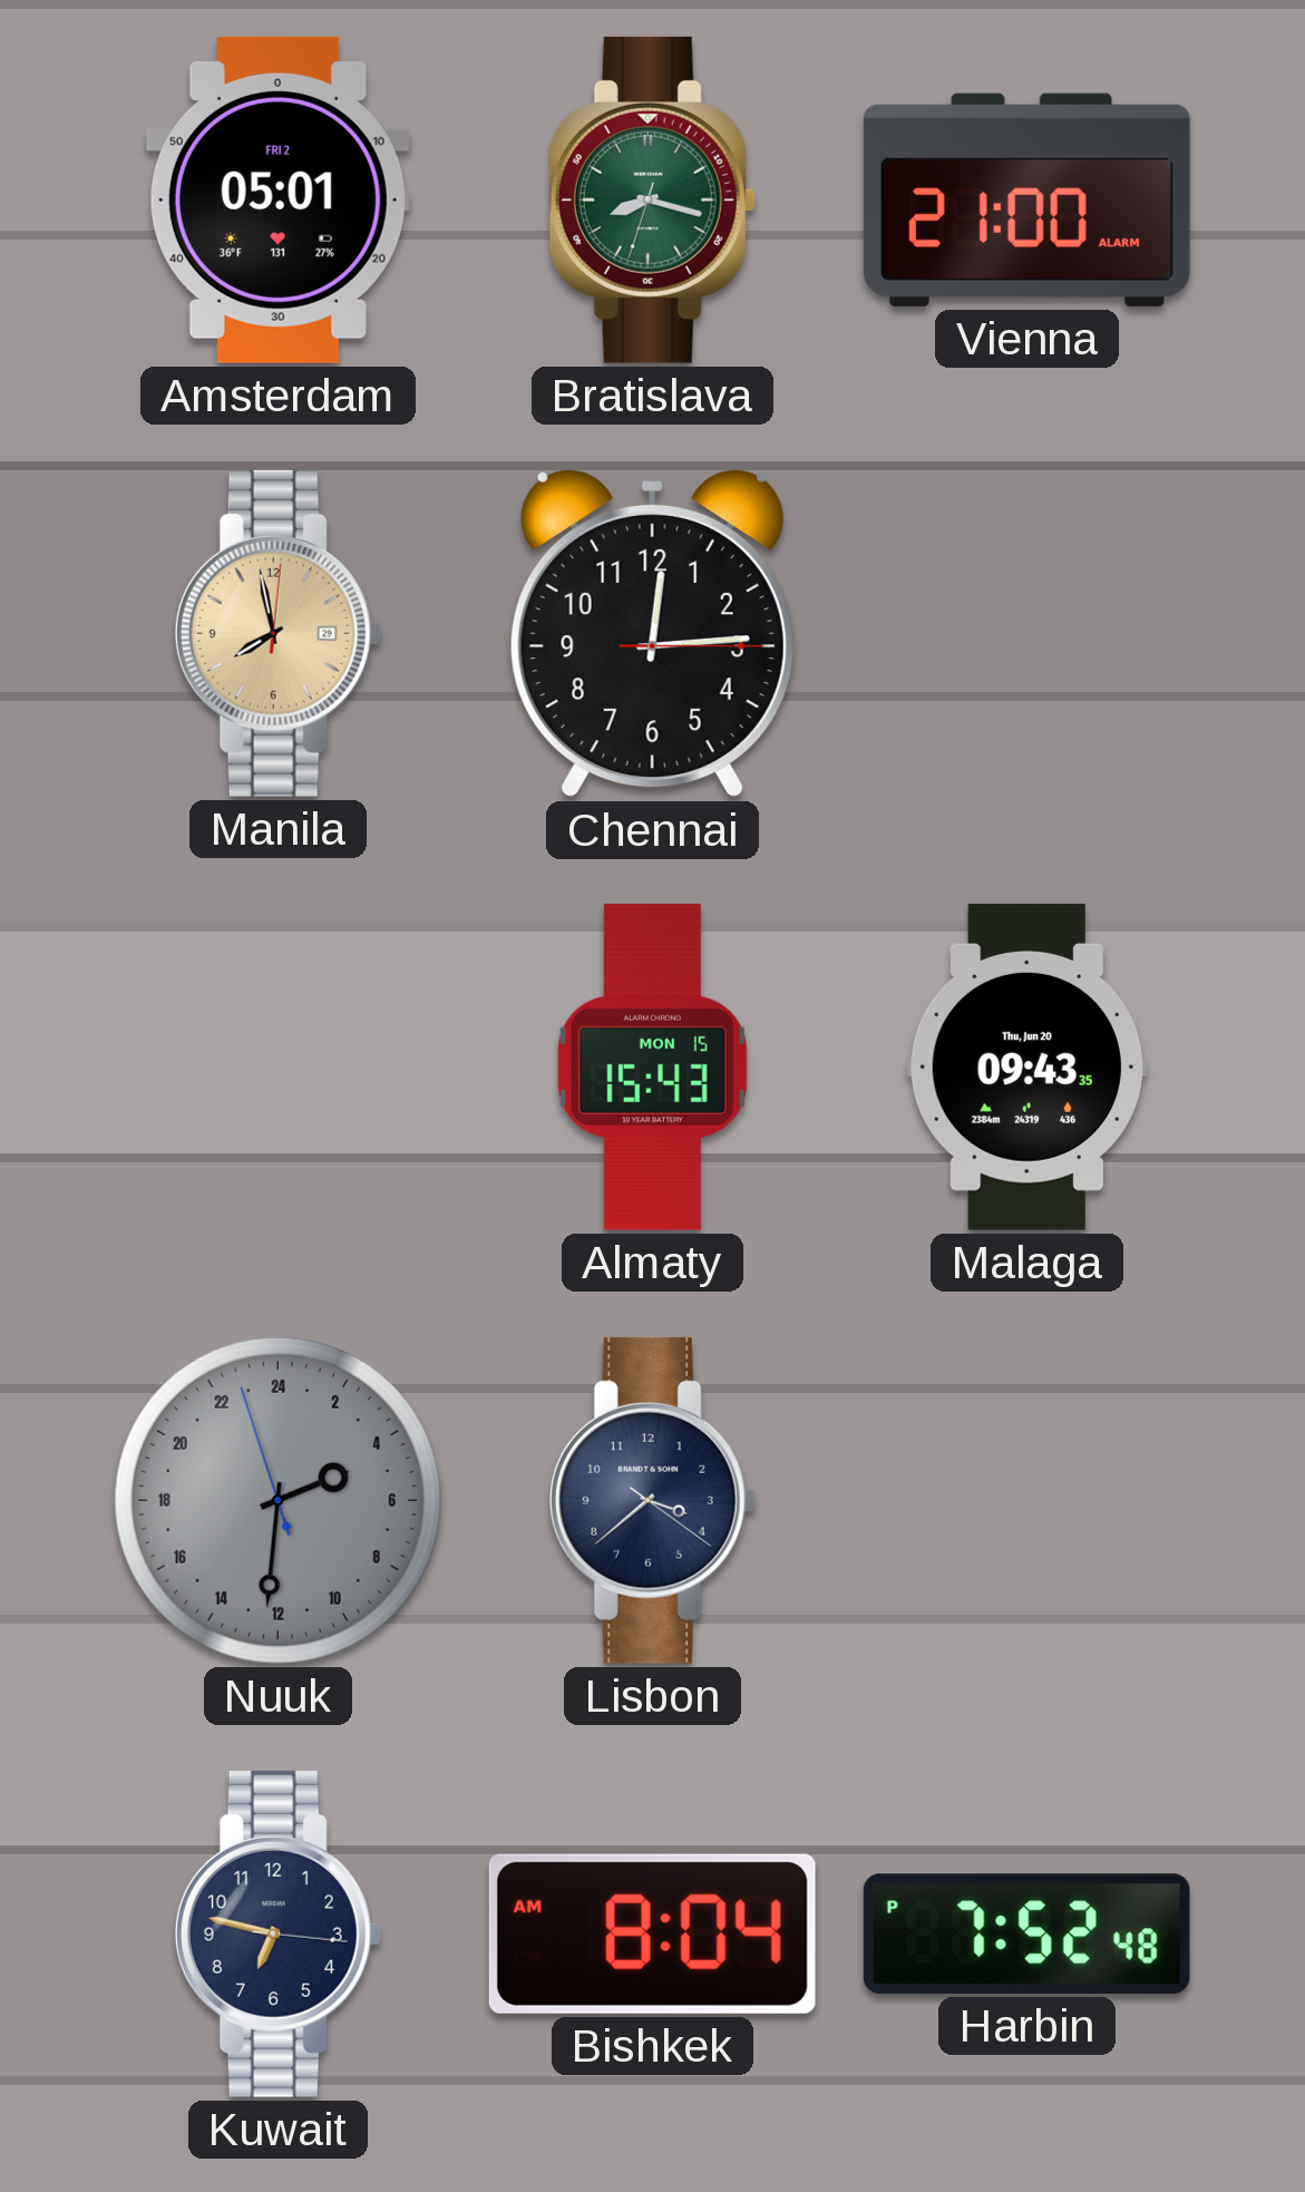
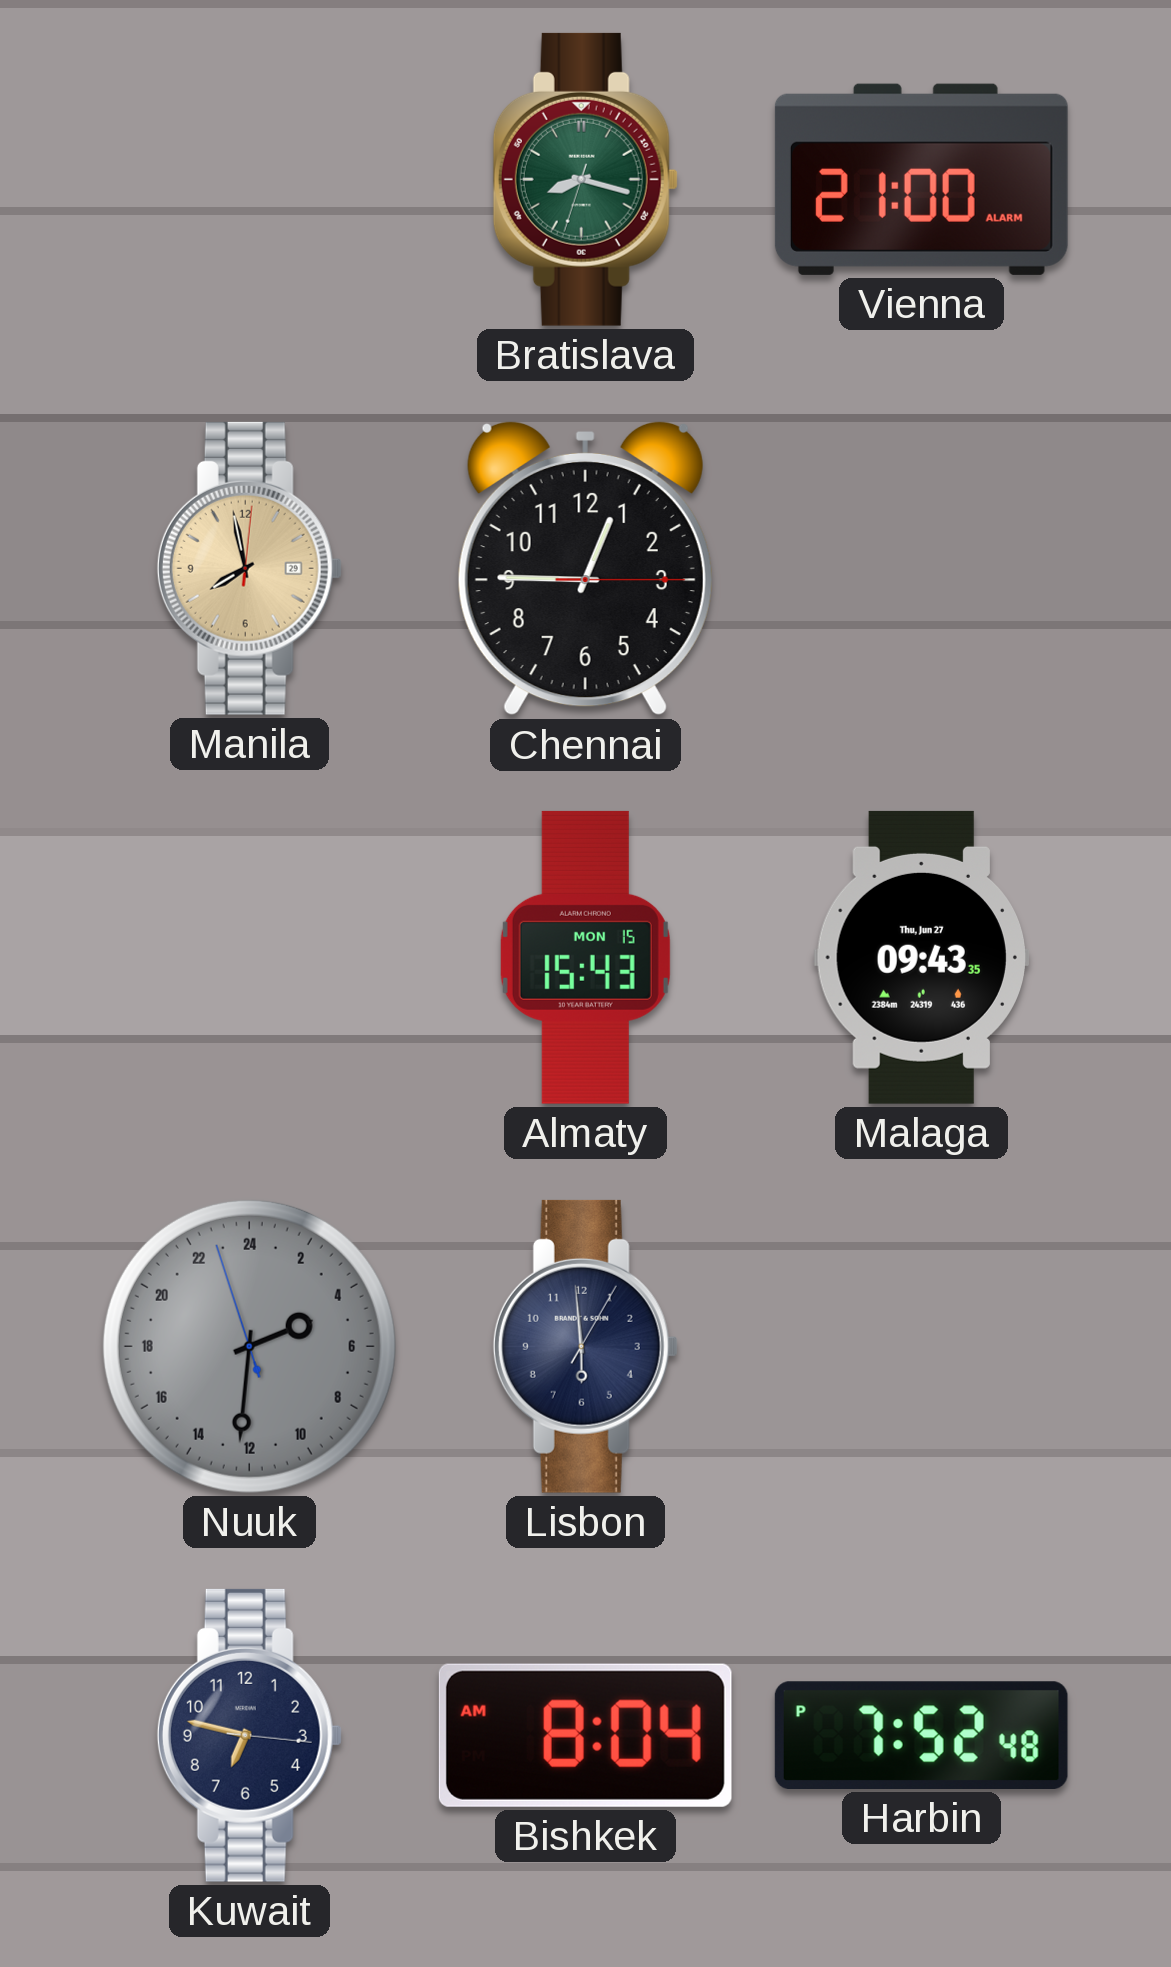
Amsterdam: 05:01 -> none
Chennai: 12:14 -> 12:45
Malaga date: Thu, Jun 20 -> Thu, Jun 27
Lisbon: 3:38 -> 5:59
